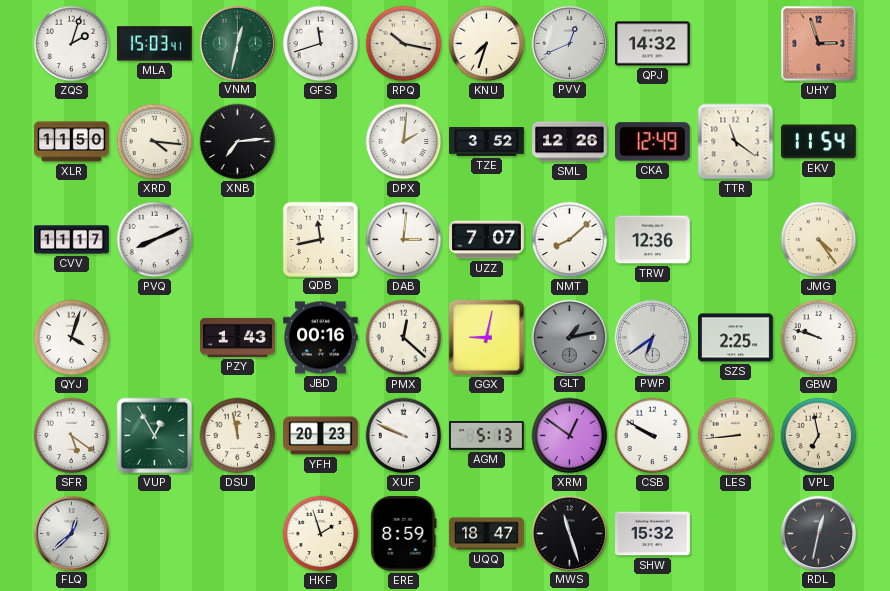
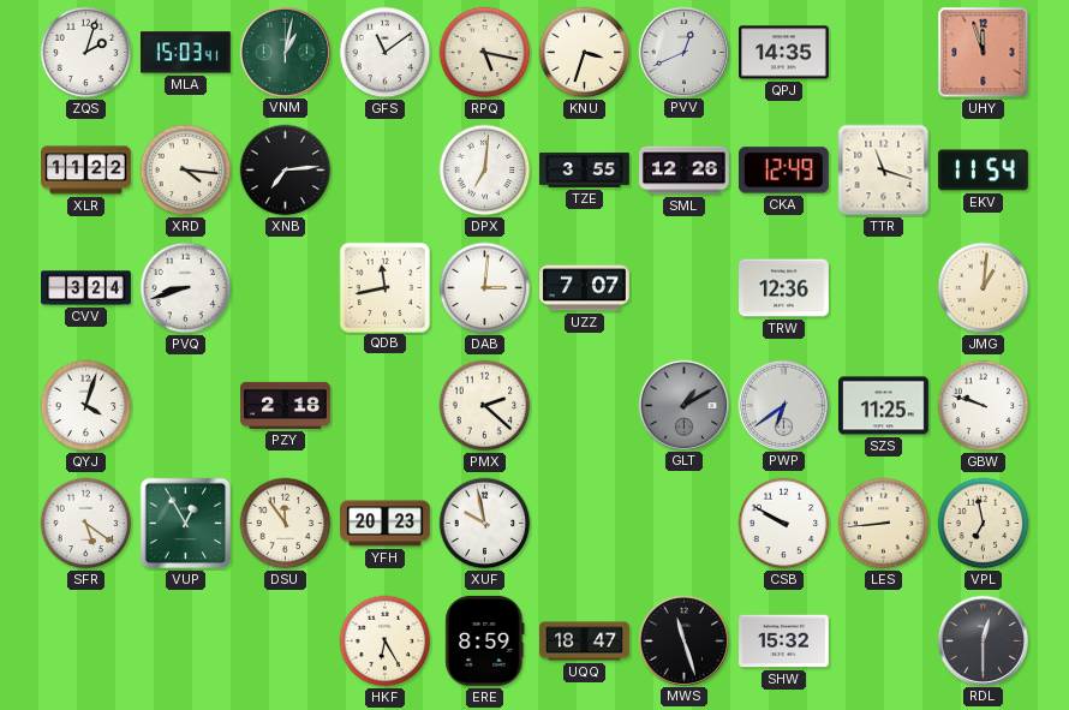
VNM: 12:32 -> 1:02
GFS: 11:42 -> 11:09
RPQ: 10:17 -> 5:17
KNU: 7:33 -> 3:33
QPJ: 14:32 -> 14:35
UHY: 2:57 -> 11:57
XLR: 11:50 -> 11:22
DPX: 2:01 -> 7:01
TZE: 3:52 -> 3:55
TTR: 11:21 -> 11:18
CVV: 11:17 -> 3:24
PVQ: 8:11 -> 8:42
NMT: 8:08 -> none
JMG: 4:24 -> 1:01
PZY: 1:43 -> 2:18
JBD: 00:16 -> none
PMX: 12:22 -> 2:22
GGX: 9:02 -> none
GLT: 1:13 -> 1:10
SZS: 2:25 -> 11:25
DSU: 11:58 -> 11:54
XUF: 9:49 -> 9:58
AGM: 5:13 -> none
XRM: 12:51 -> none
FLQ: 12:38 -> none
HKF: 1:57 -> 6:25
RDL: 12:32 -> 12:30
